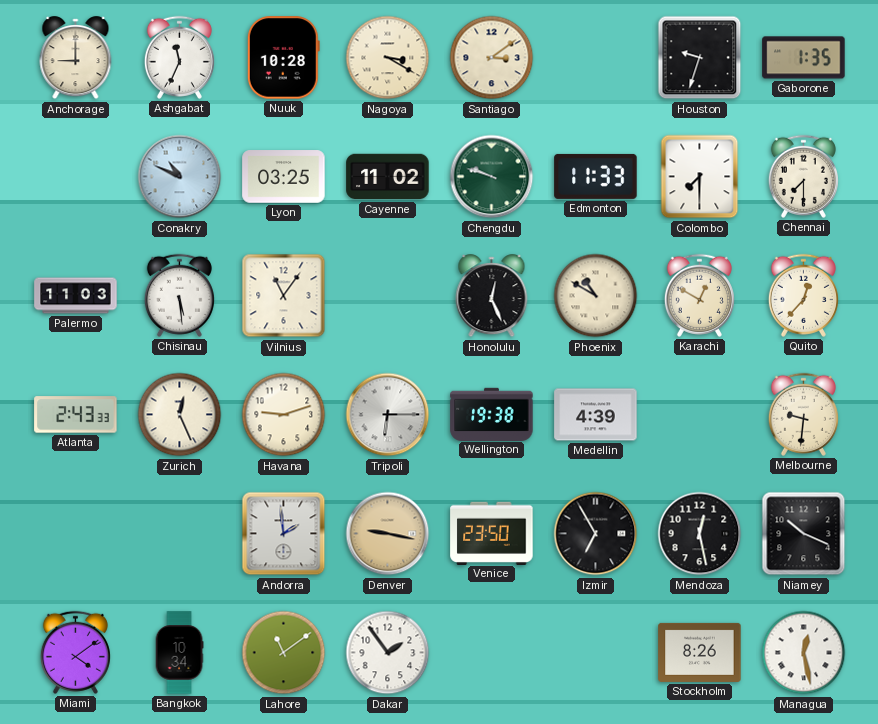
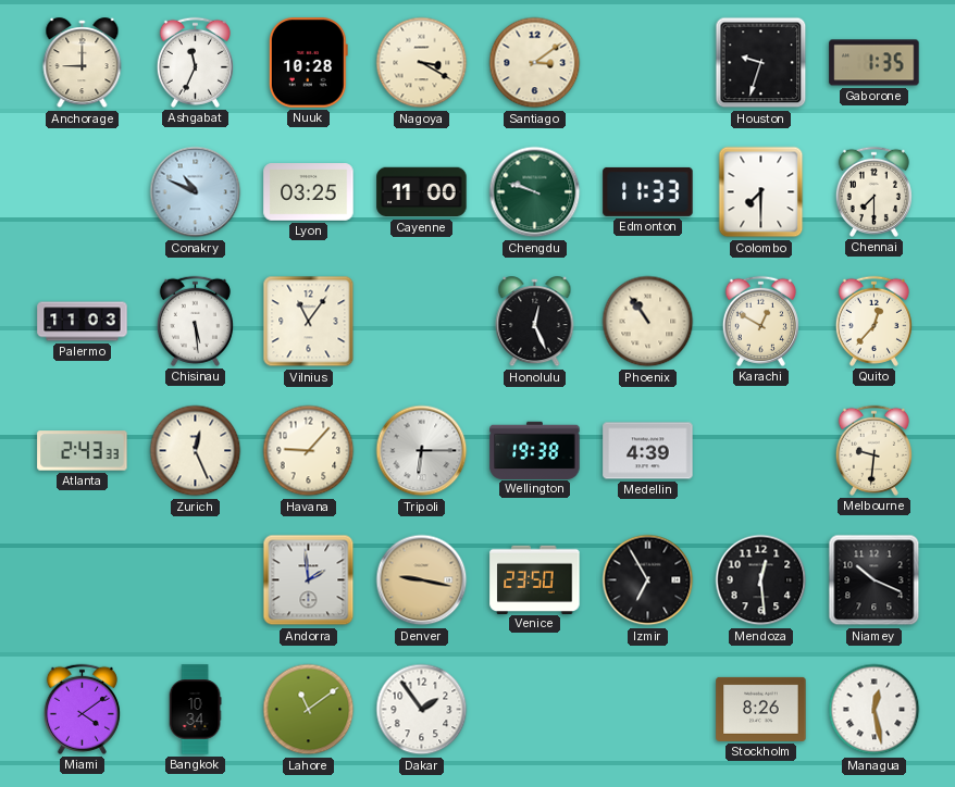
Cayenne: 11:02 -> 11:00
Phoenix: 10:50 -> 10:54
Havana: 9:12 -> 9:07
Mendoza: 12:28 -> 12:29
